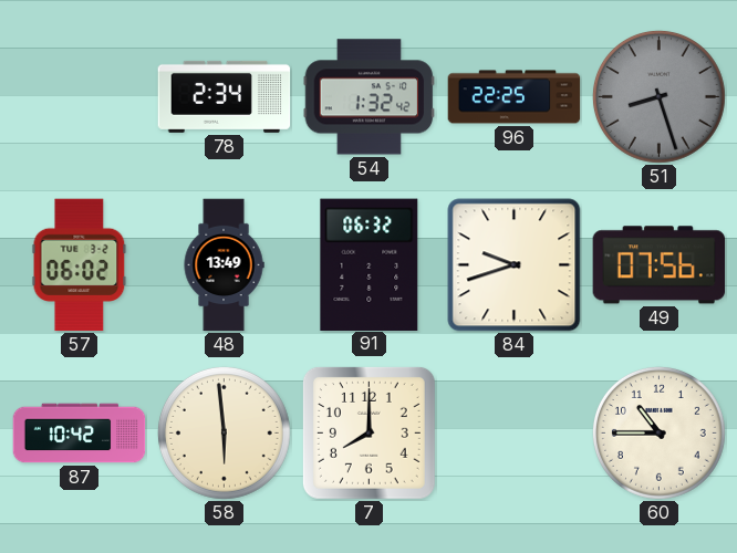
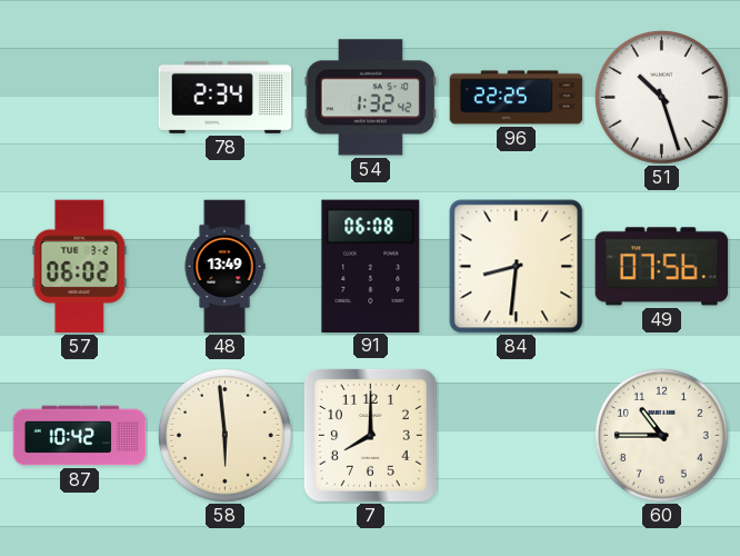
51: 8:27 -> 10:27
51 dial: grey -> white
91: 06:32 -> 06:08
84: 9:42 -> 8:31
